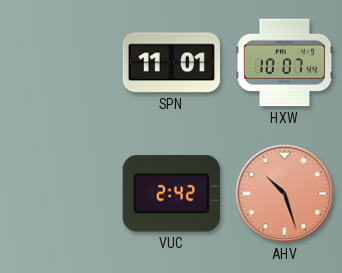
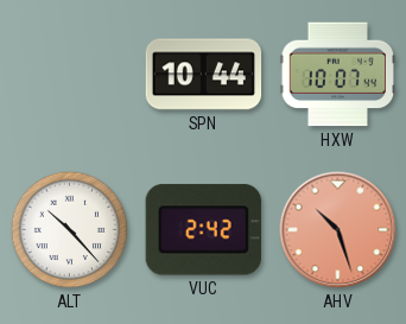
SPN: 11:01 -> 10:44
ALT: none -> 10:23
